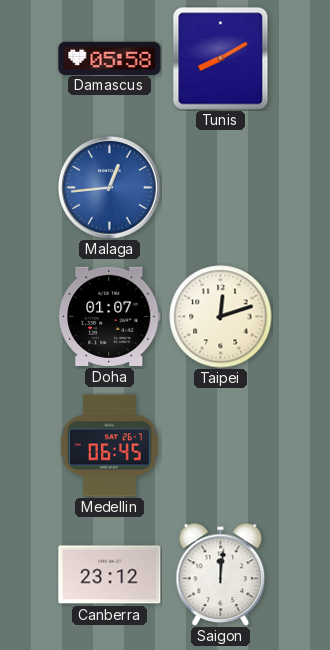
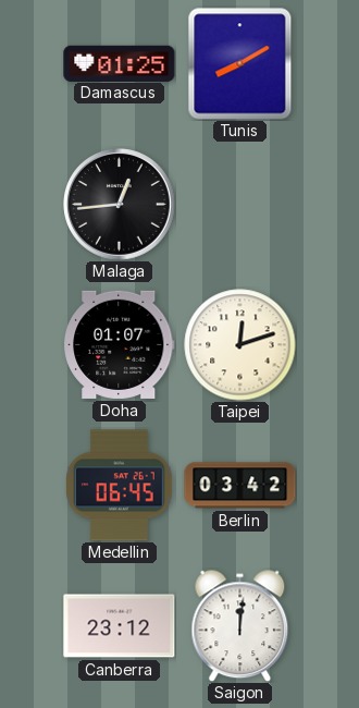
Damascus: 05:58 -> 01:25
Malaga dial: blue -> black
Berlin: none -> 03:42
